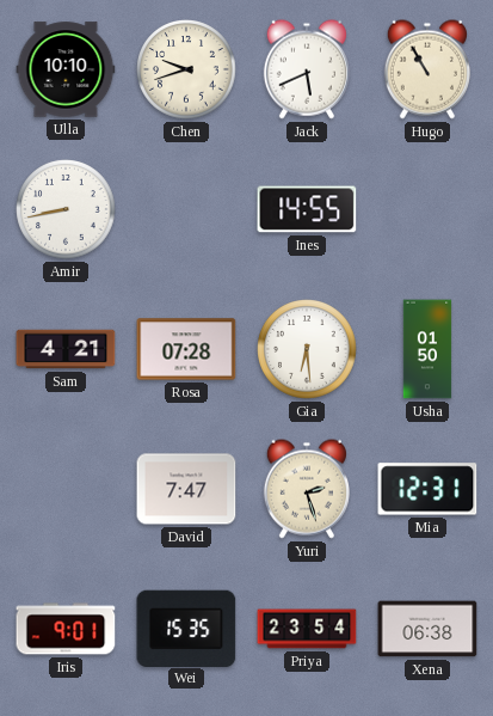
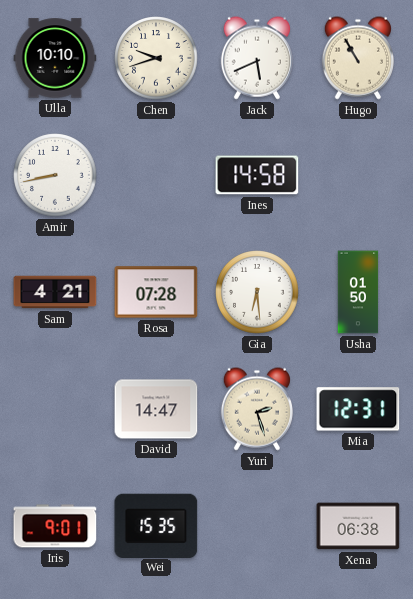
Ines: 14:55 -> 14:58
David: 7:47 -> 14:47
Priya: 23:54 -> none
